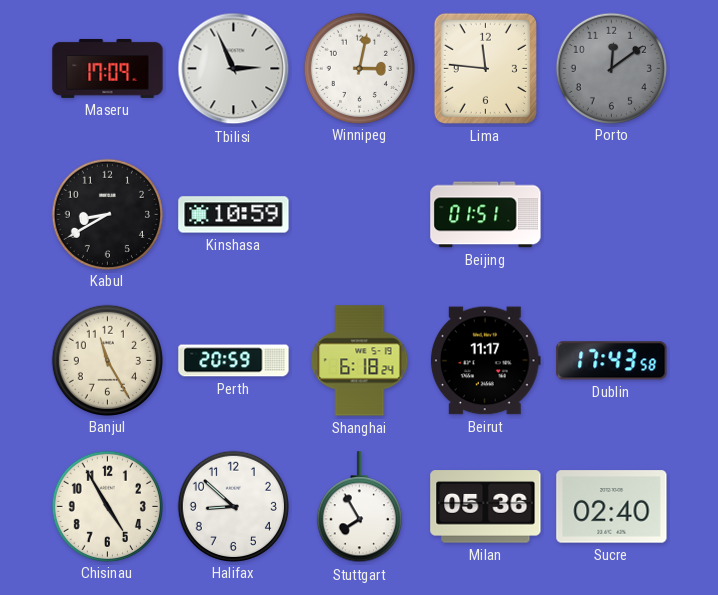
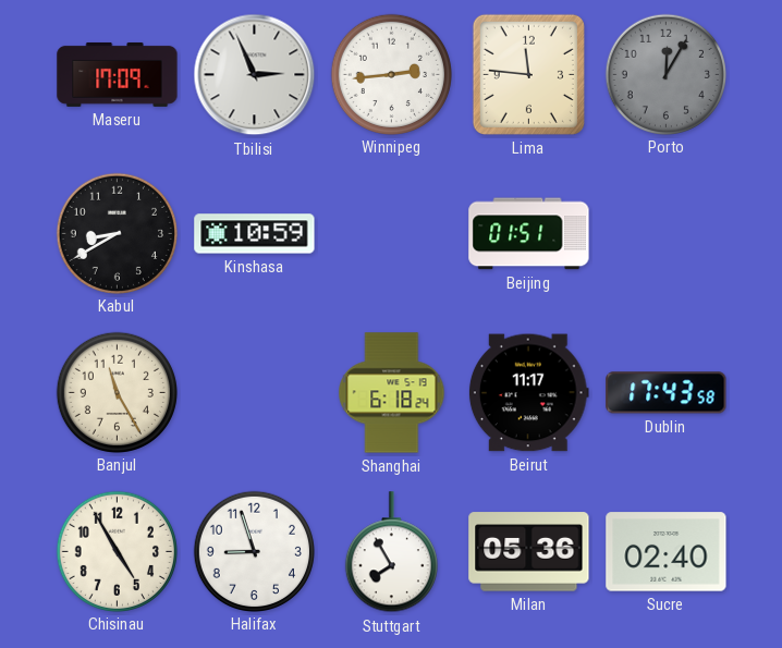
Winnipeg: 3:02 -> 2:44
Porto: 12:09 -> 12:05
Perth: 20:59 -> none
Halifax: 8:52 -> 8:57
